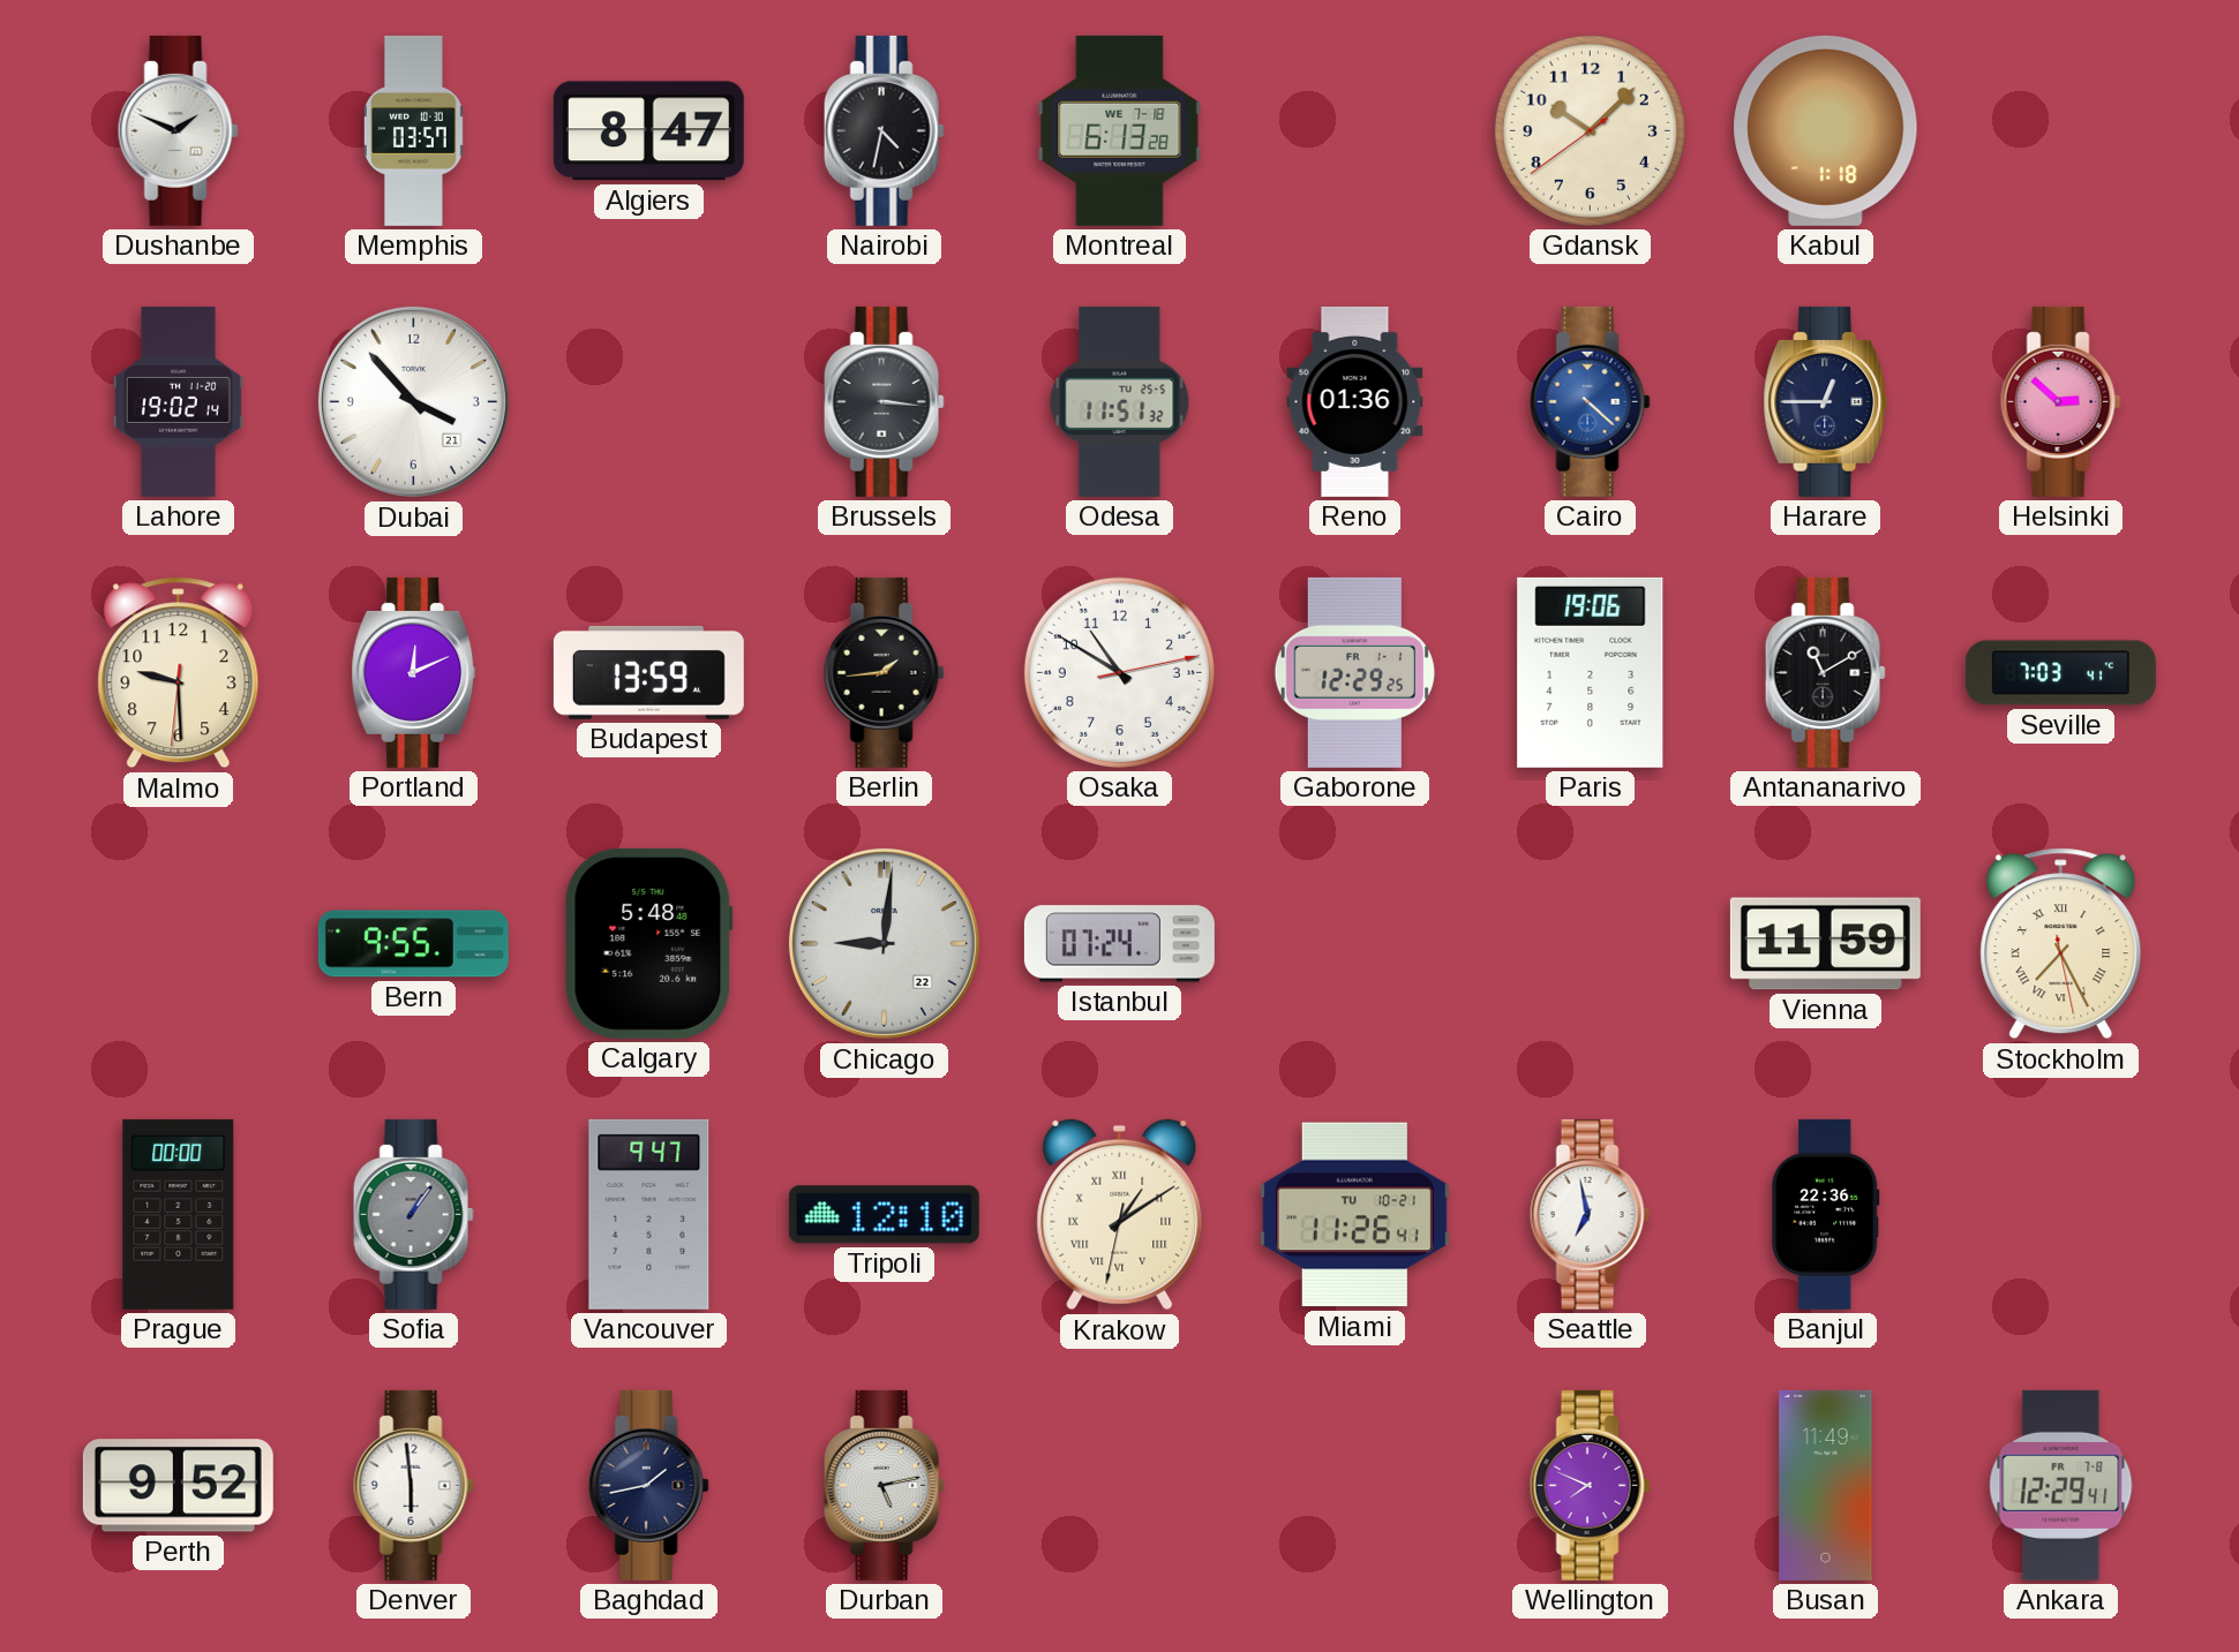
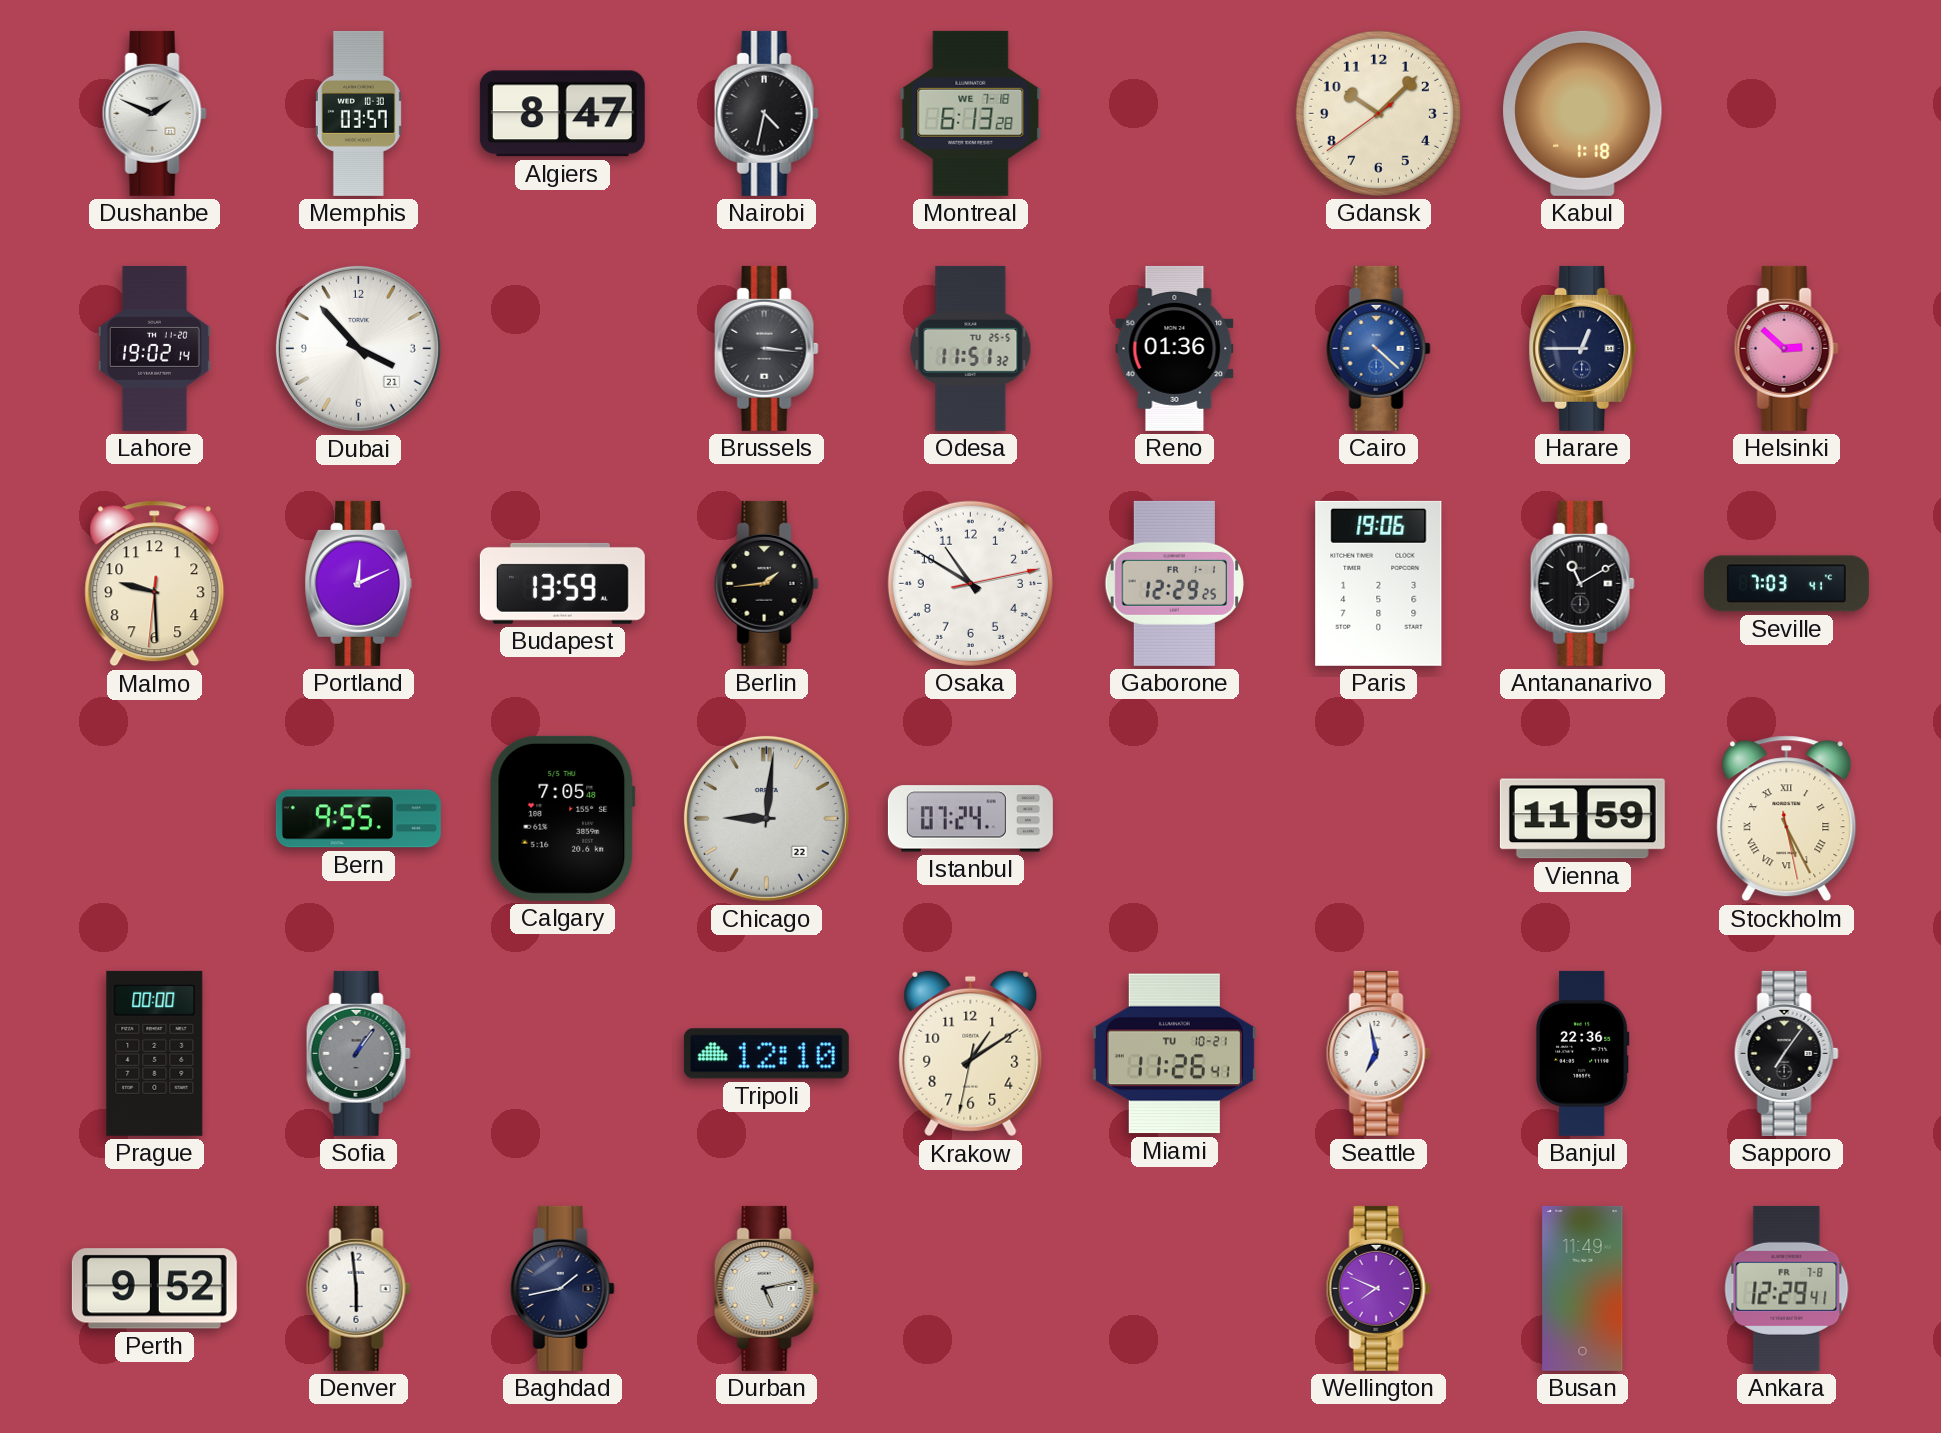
Calgary: 5:48 -> 7:05
Stockholm: 7:25 -> 5:25
Vancouver: 9:47 -> none
Krakow numerals: Roman -> Arabic
Sapporo: none -> 7:06
